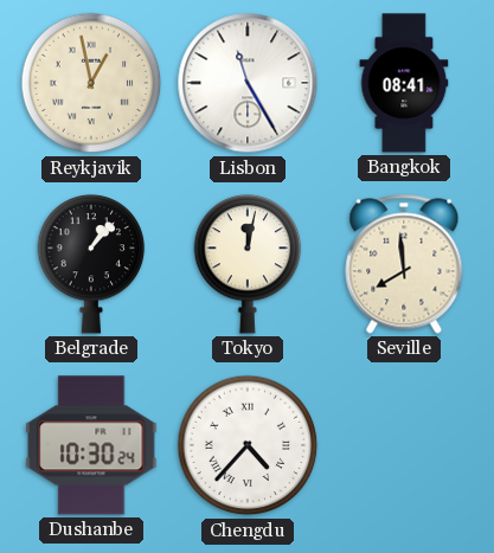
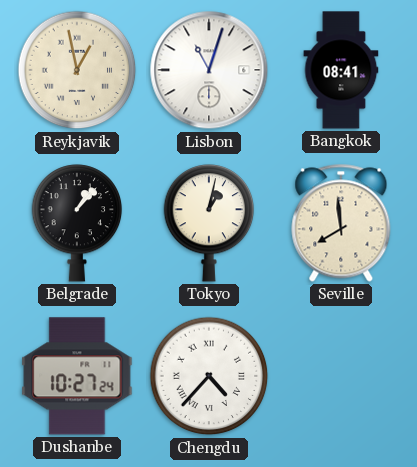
Lisbon: 11:25 -> 11:03
Tokyo: 12:02 -> 1:02
Dushanbe: 10:30 -> 10:27
